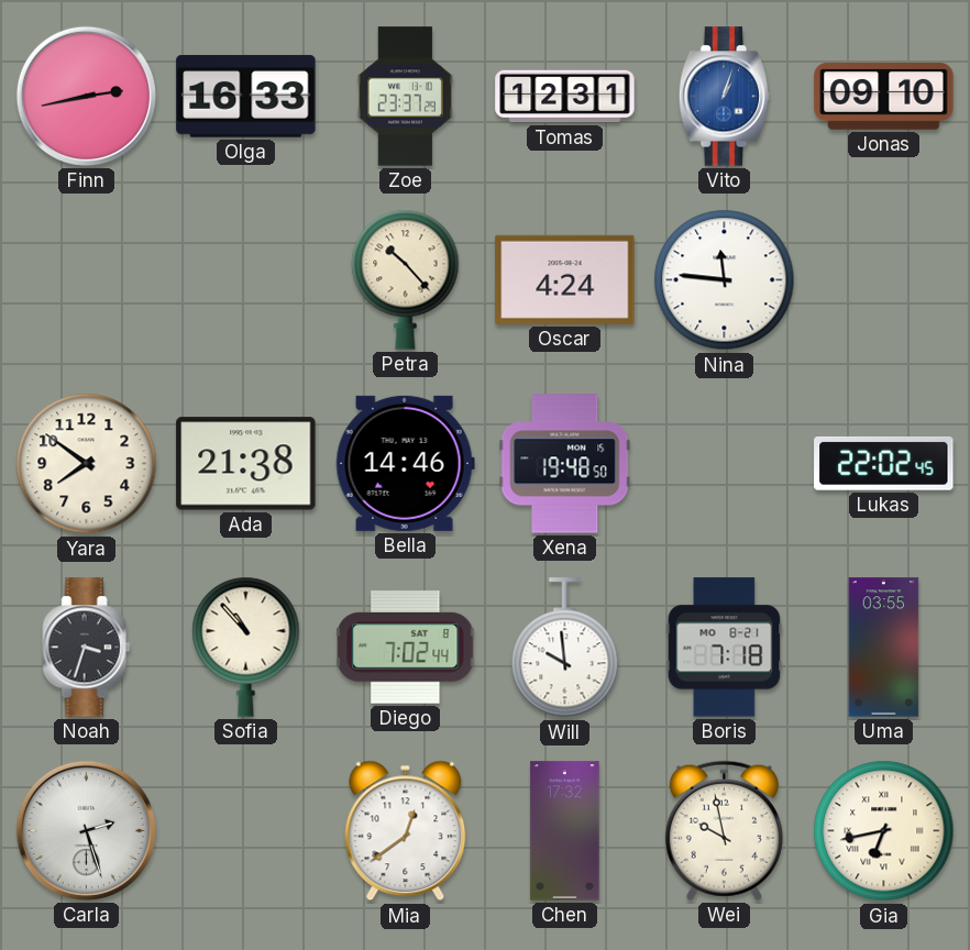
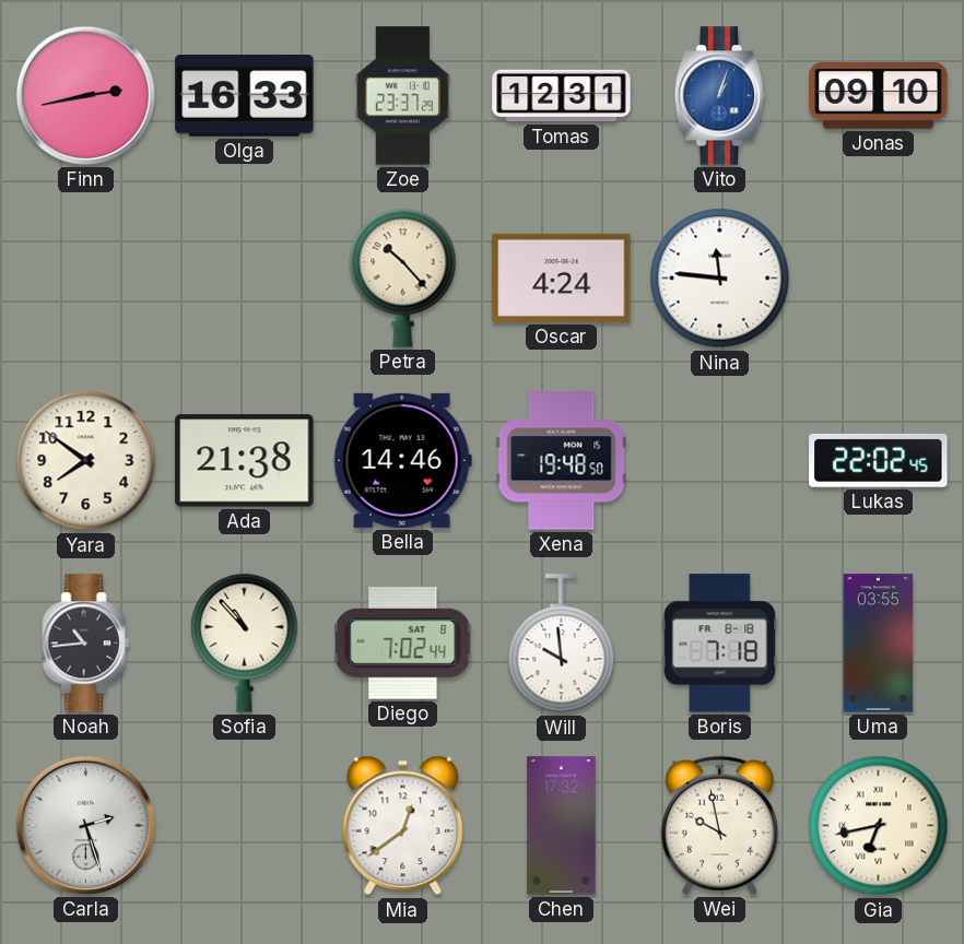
Noah: 3:33 -> 10:44
Boris date: MO 8-21 -> FR 8-18
